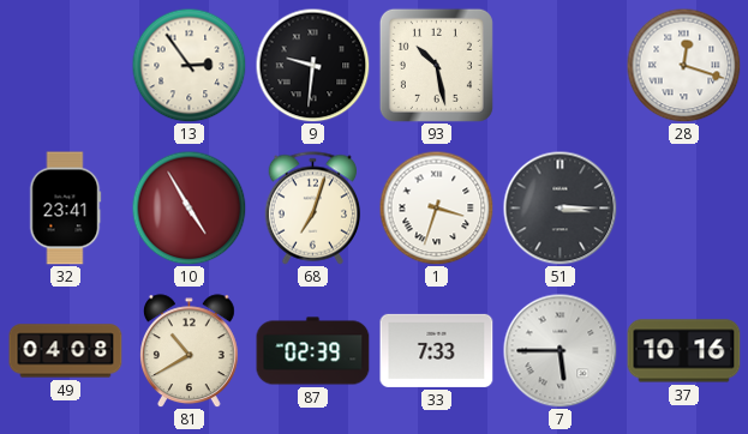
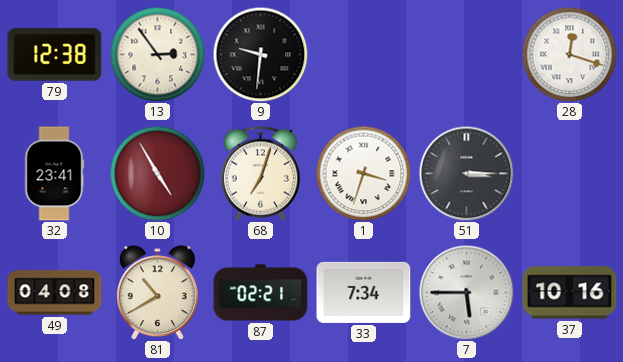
79: none -> 12:38
93: 10:28 -> none
87: 02:39 -> 02:21
33: 7:33 -> 7:34
